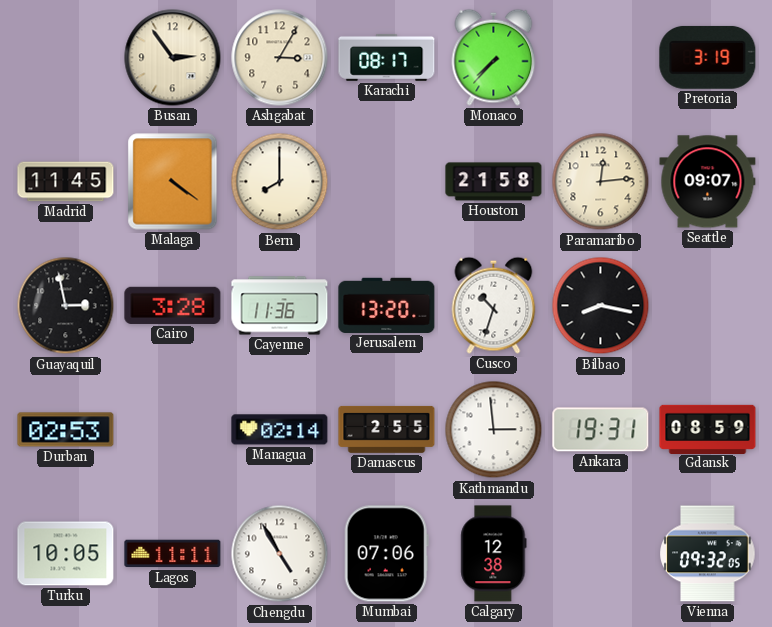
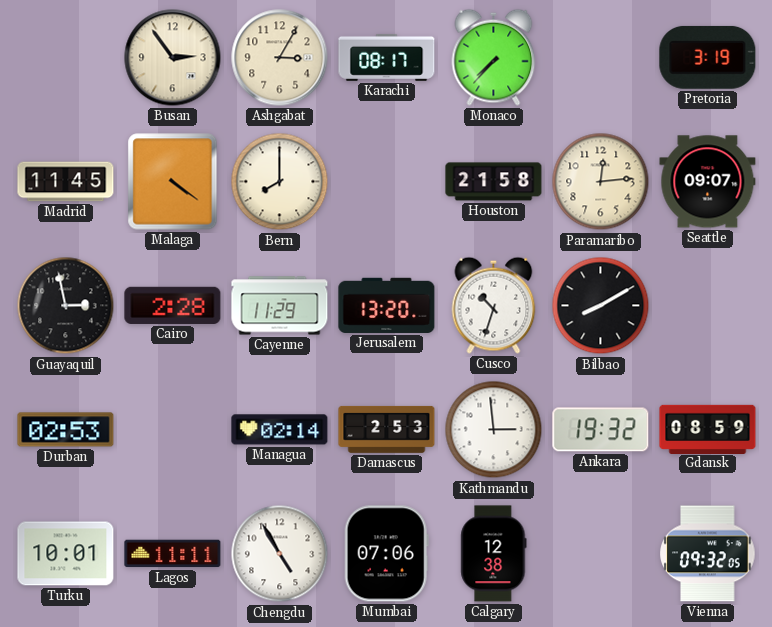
Cairo: 3:28 -> 2:28
Cayenne: 11:36 -> 11:29
Bilbao: 8:17 -> 8:10
Damascus: 2:55 -> 2:53
Ankara: 19:31 -> 19:32
Turku: 10:05 -> 10:01
